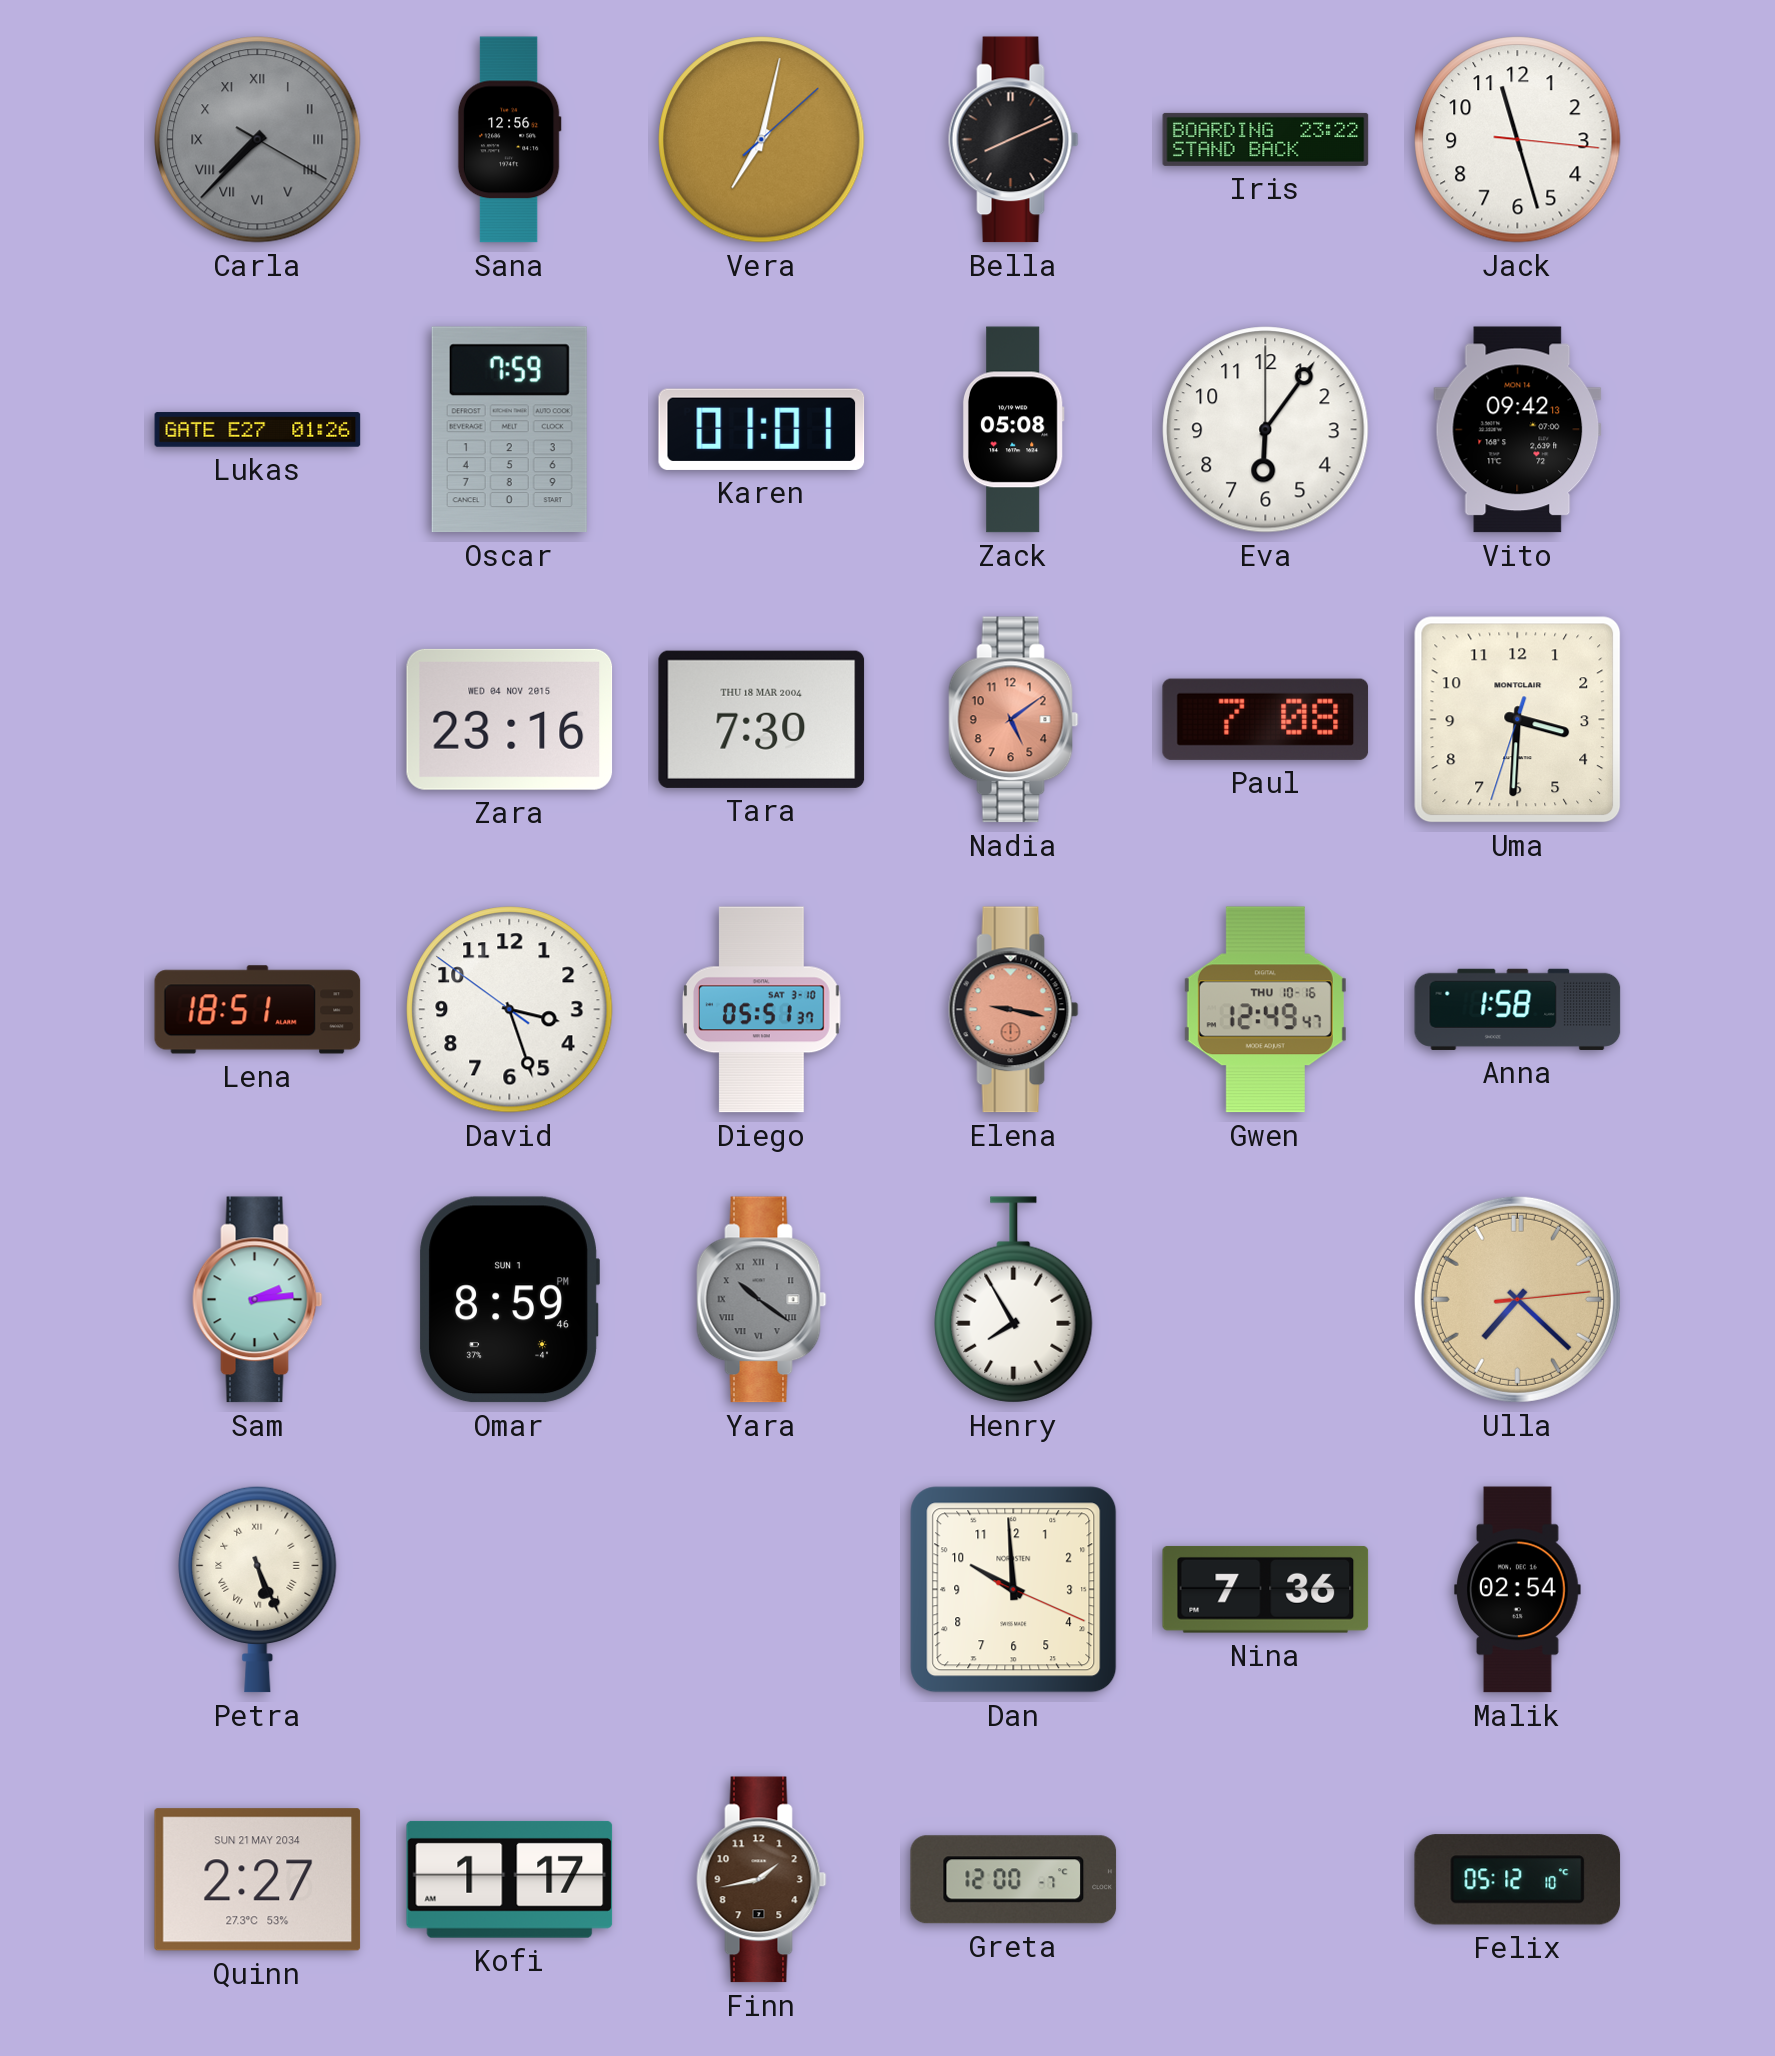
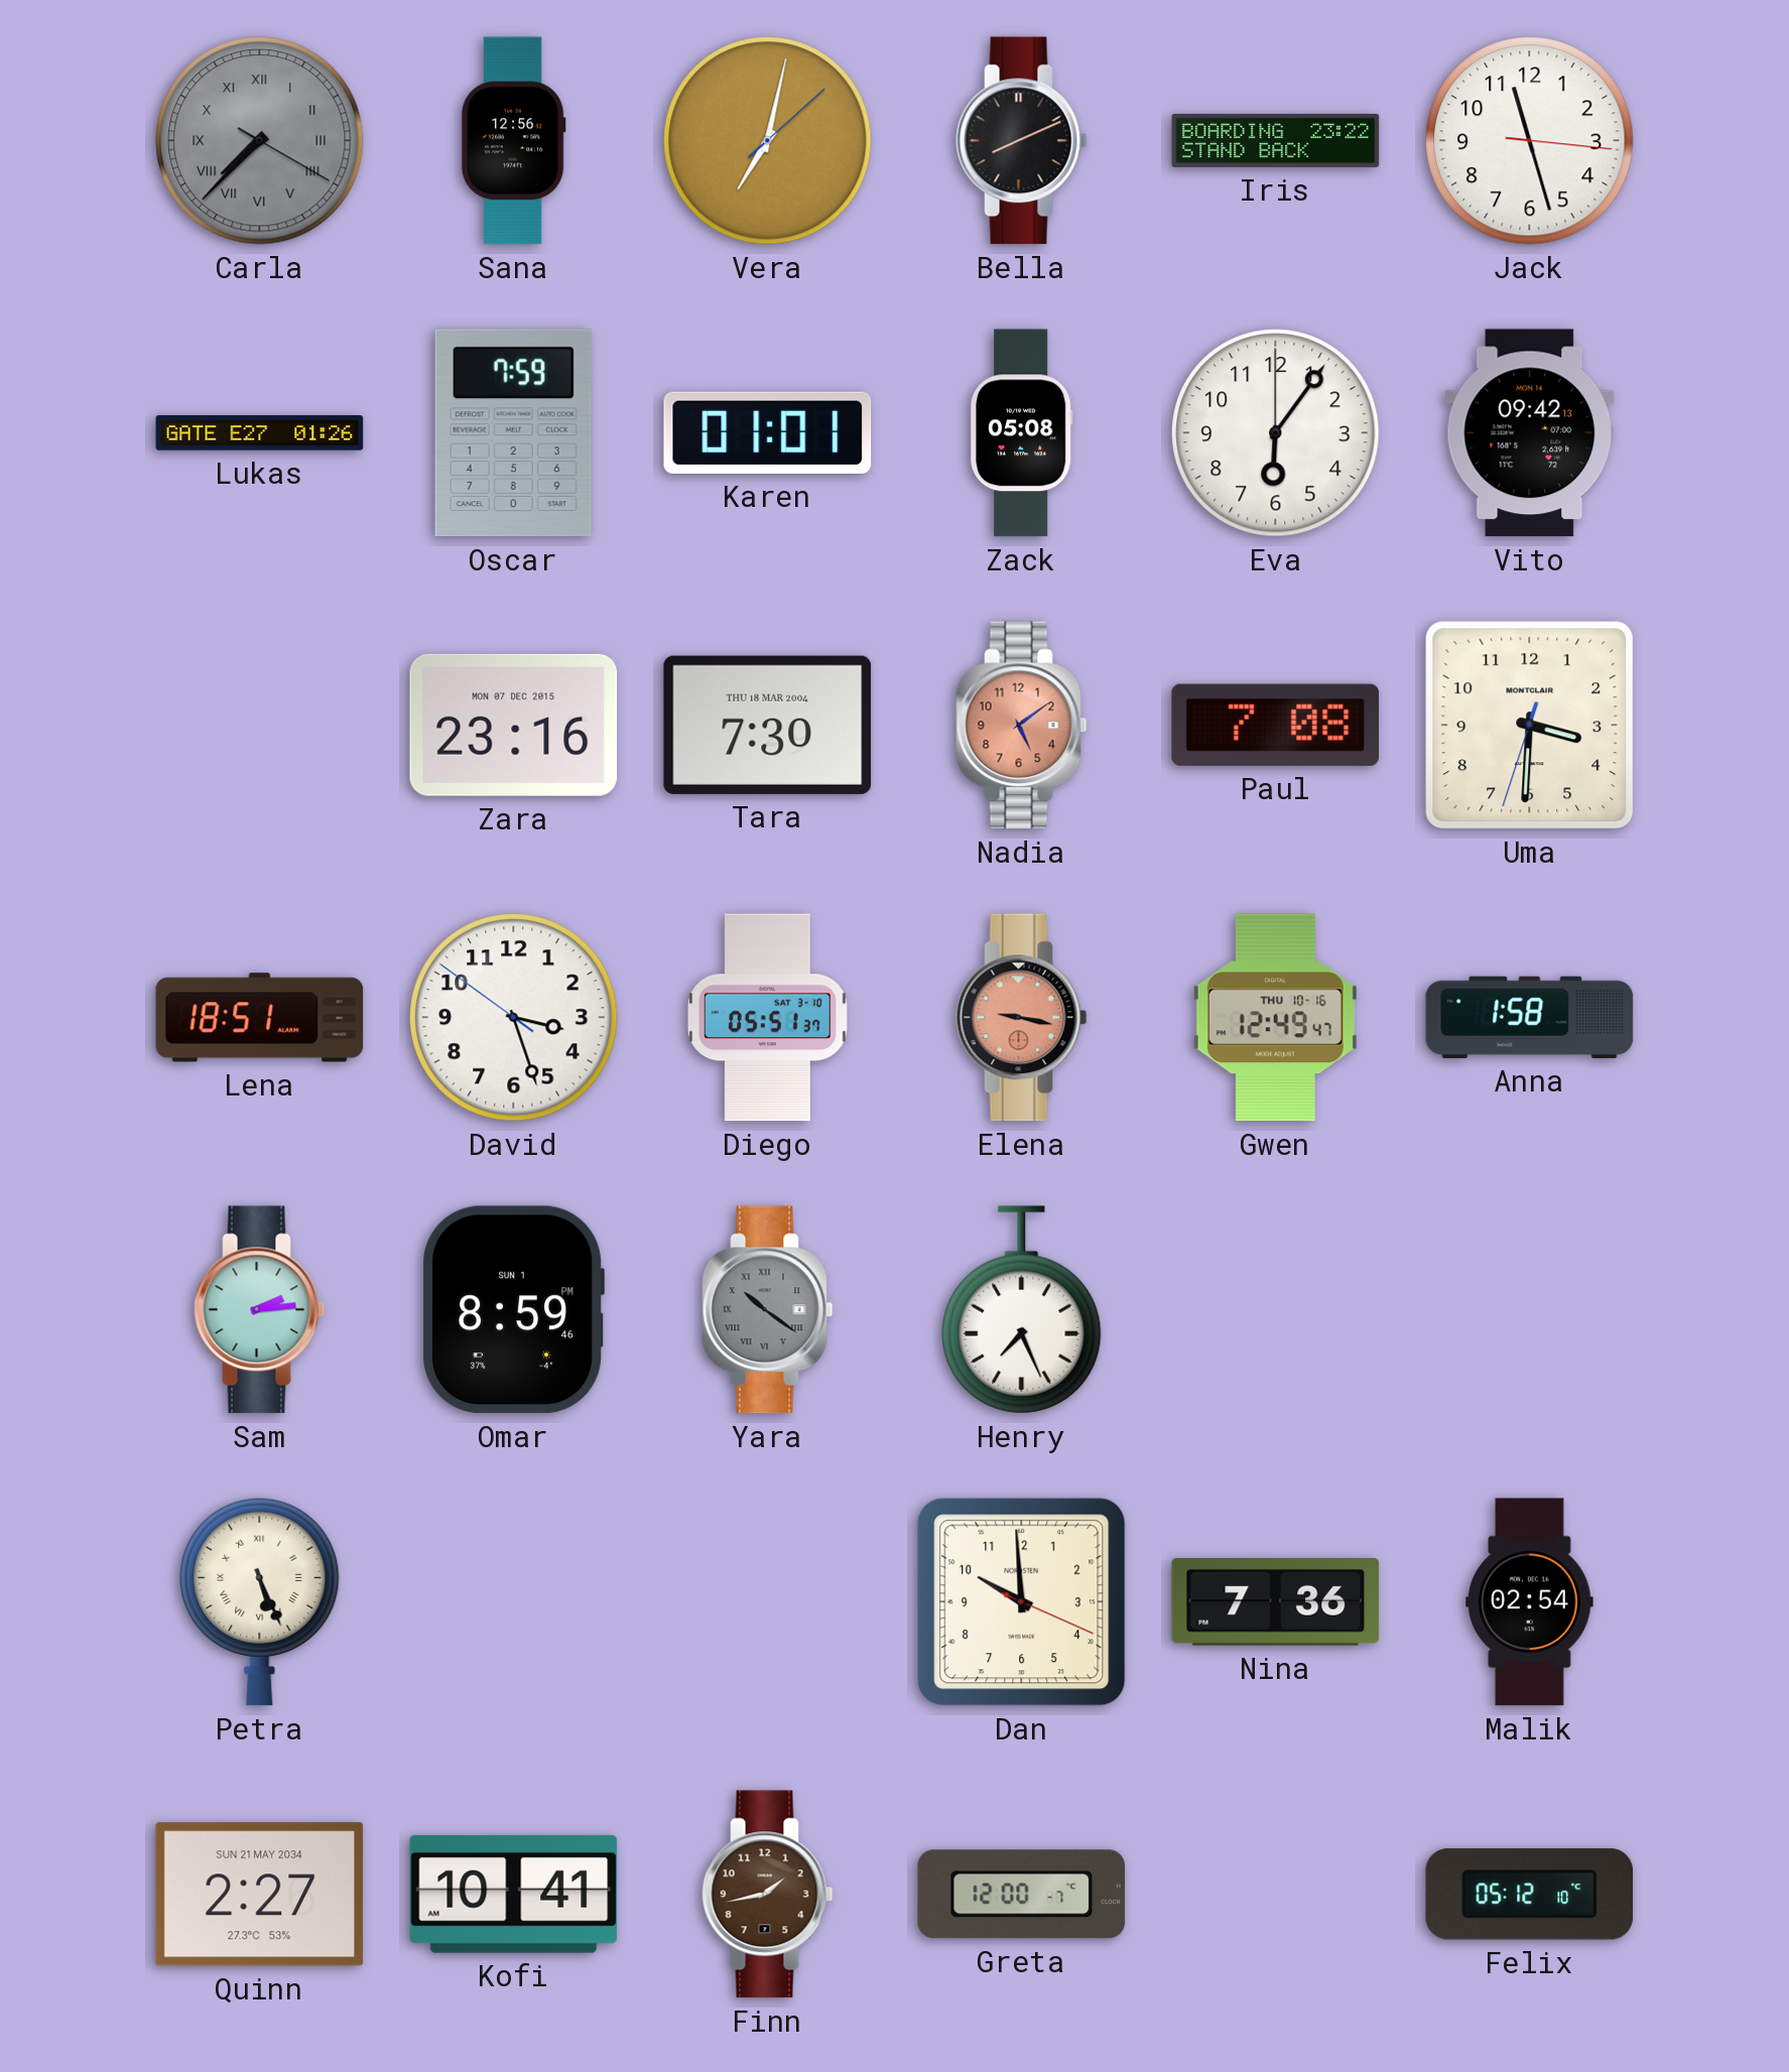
Zara date: WED 04 NOV 2015 -> MON 07 DEC 2015
Henry: 7:55 -> 7:26
Ulla: 7:22 -> none
Kofi: 1:17 -> 10:41
